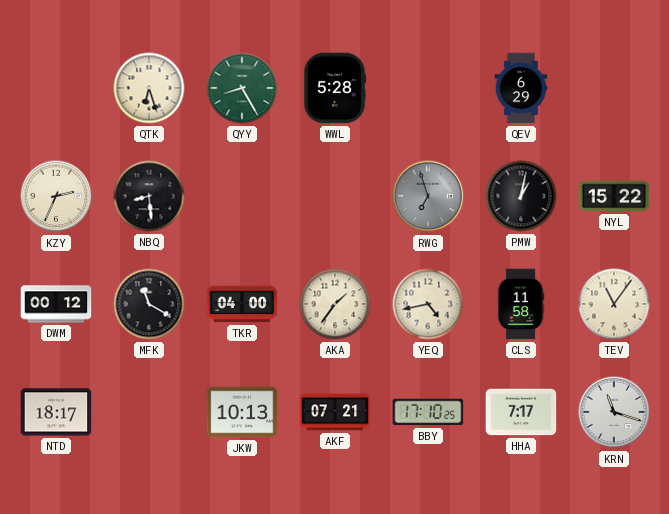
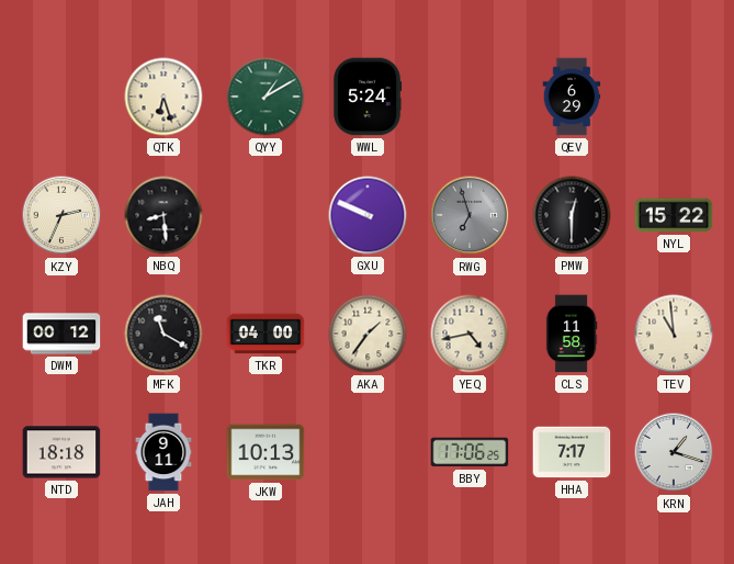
QYY: 8:25 -> 1:10
WWL: 5:28 -> 5:24
GXU: none -> 9:49
PMW: 1:02 -> 12:30
TEV: 11:06 -> 10:59
NTD: 18:17 -> 18:18
JAH: none -> 9:11
AKF: 07:21 -> none
BBY: 17:10 -> 17:06
KRN: 11:18 -> 1:18
